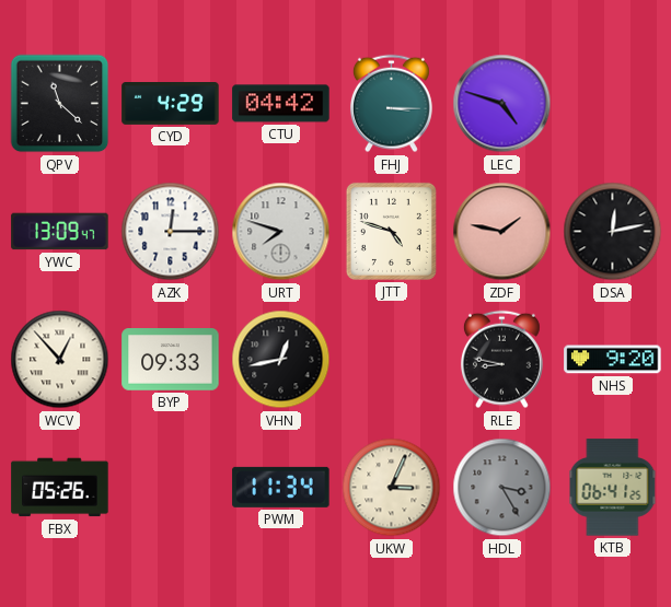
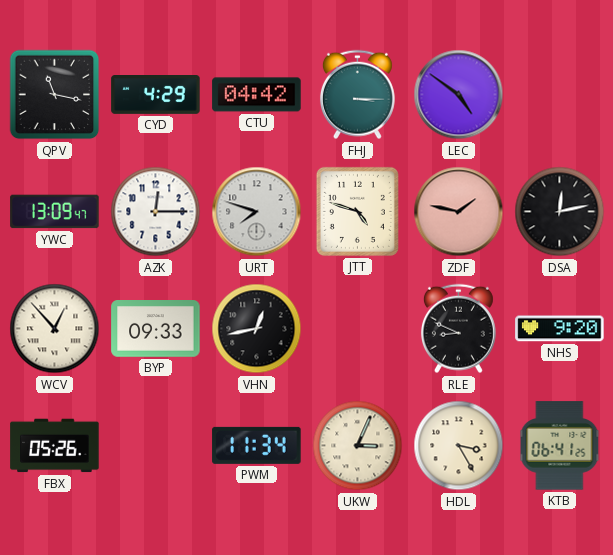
QPV: 11:22 -> 11:17
LEC: 4:48 -> 4:51
RLE: 8:47 -> 8:49
HDL dial: grey -> cream
